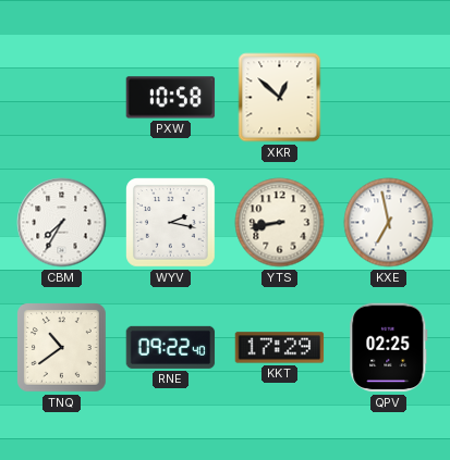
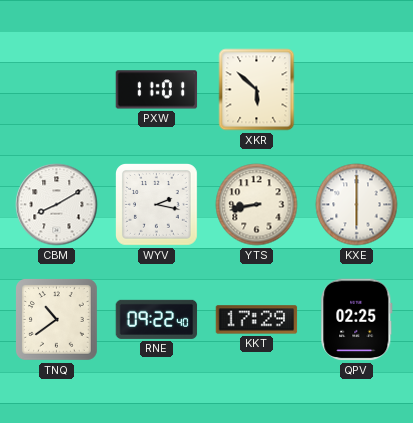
PXW: 10:58 -> 11:01
XKR: 12:52 -> 5:52
CBM: 7:35 -> 8:10
KXE: 6:58 -> 6:00
